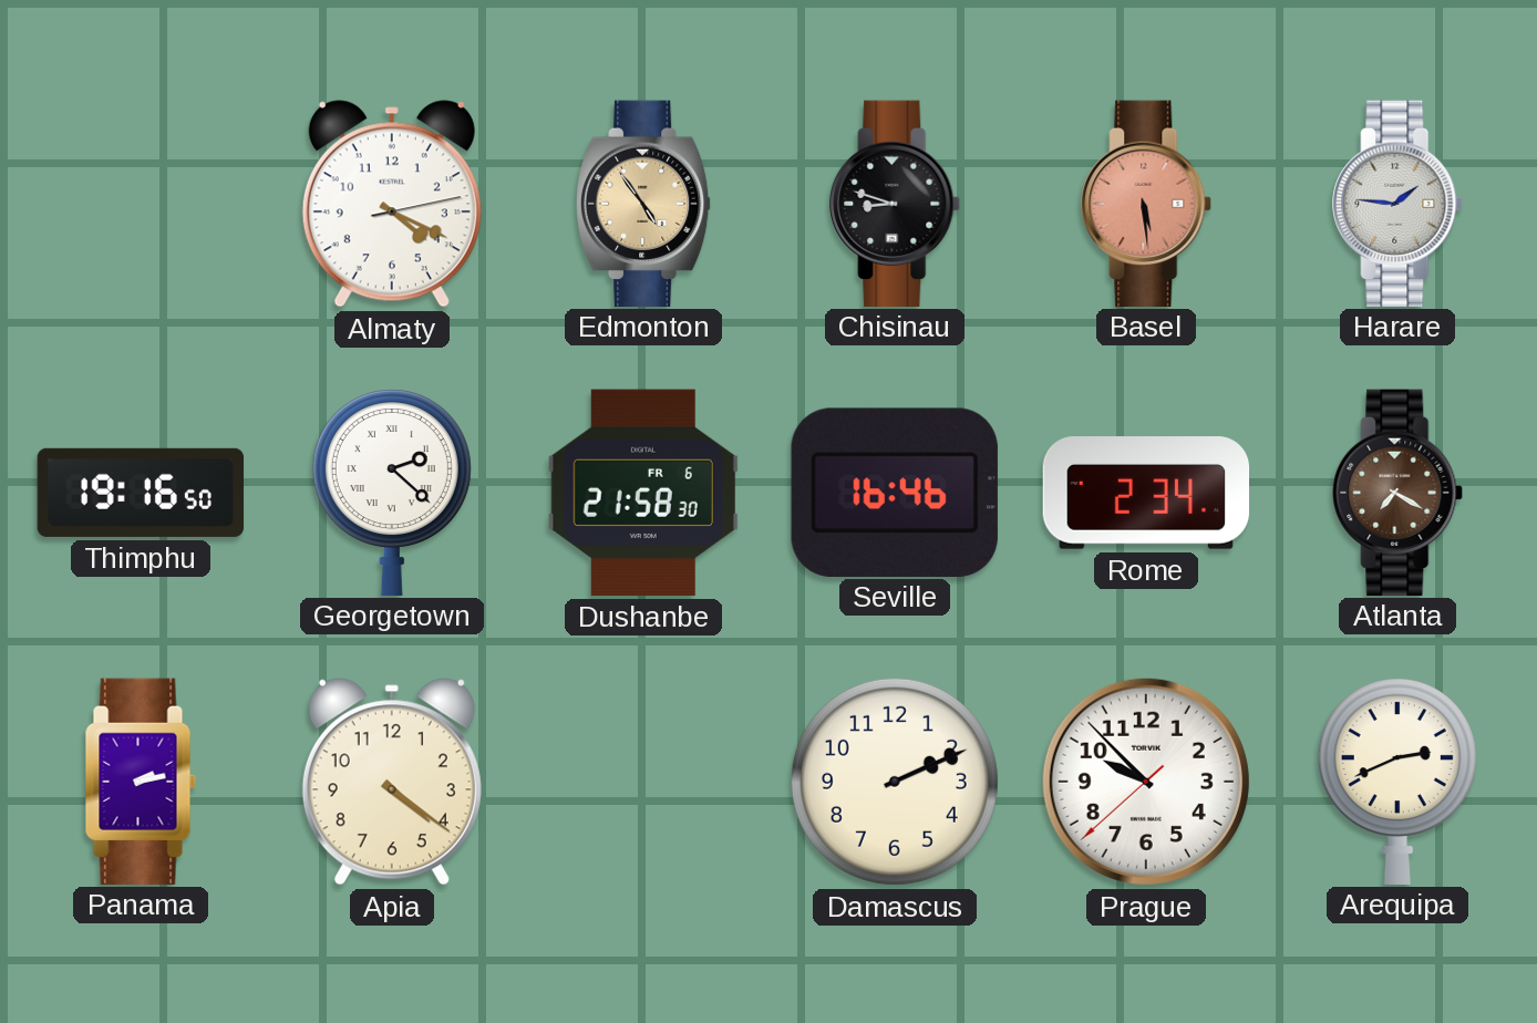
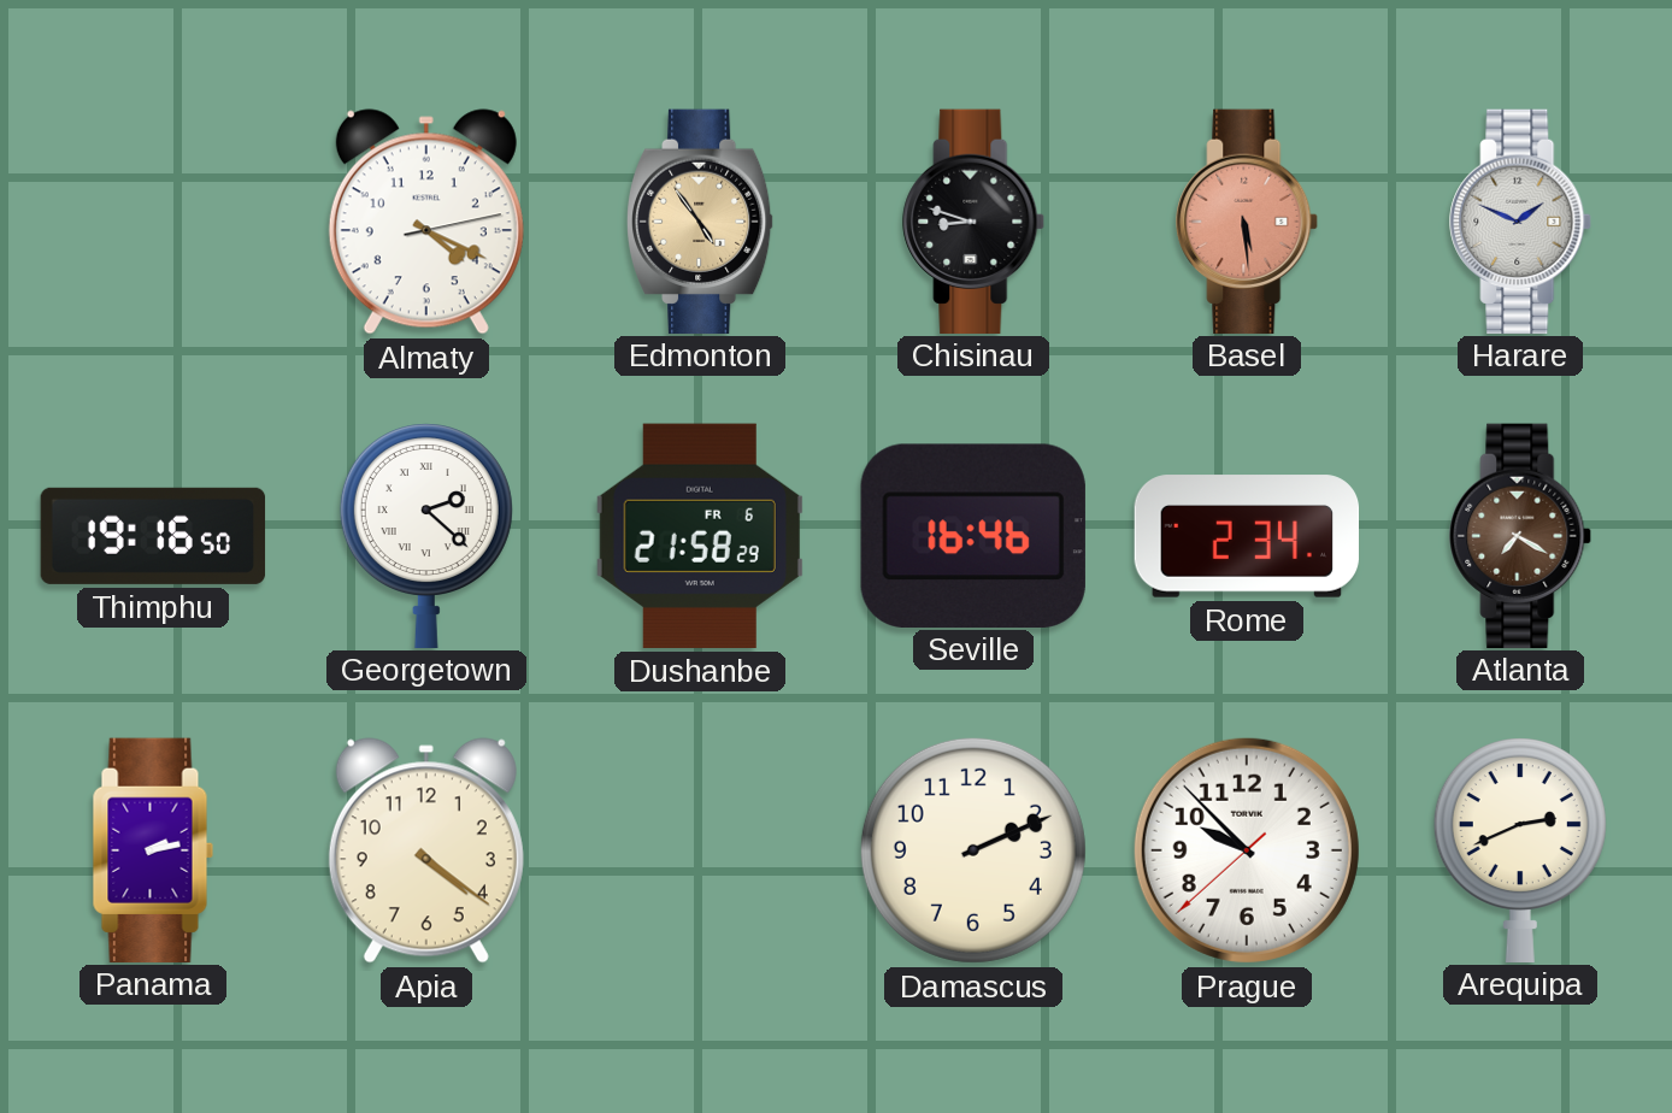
Harare: 1:46 -> 1:49
Dushanbe: 21:58:30 -> 21:58:29
